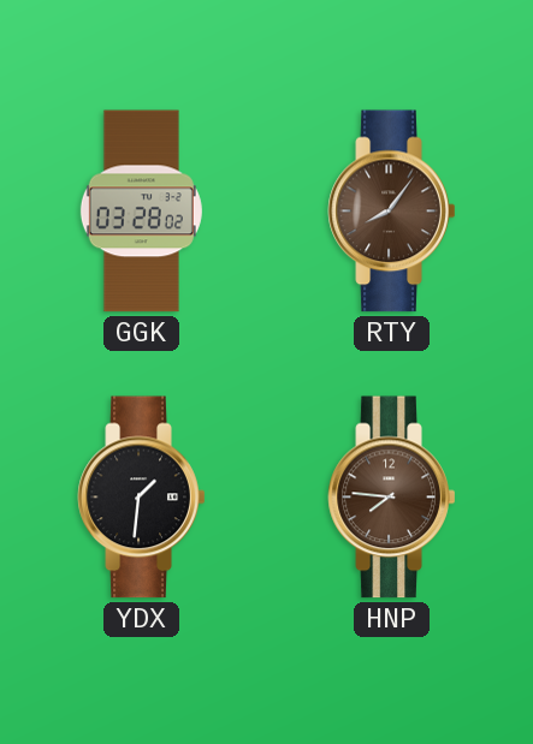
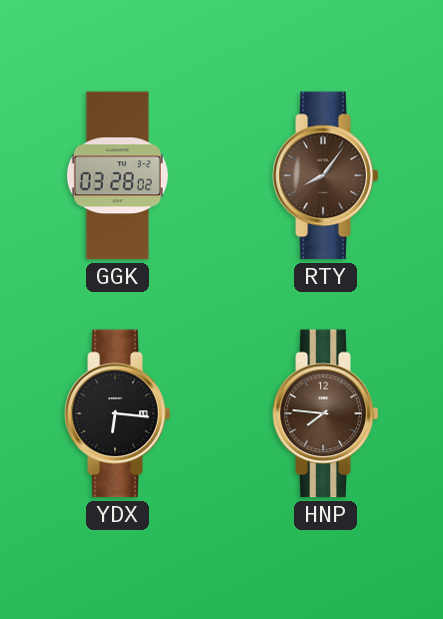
YDX: 1:31 -> 6:16
